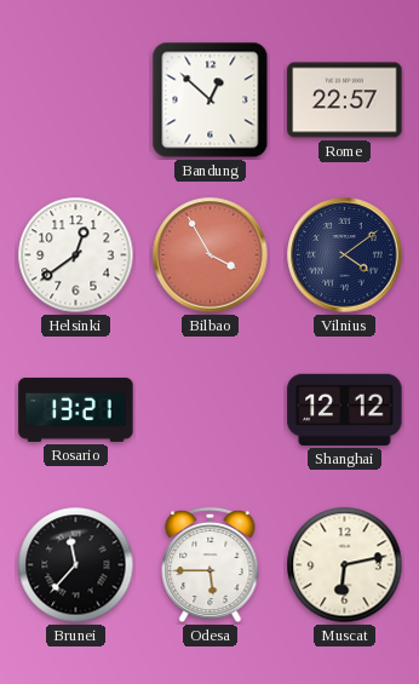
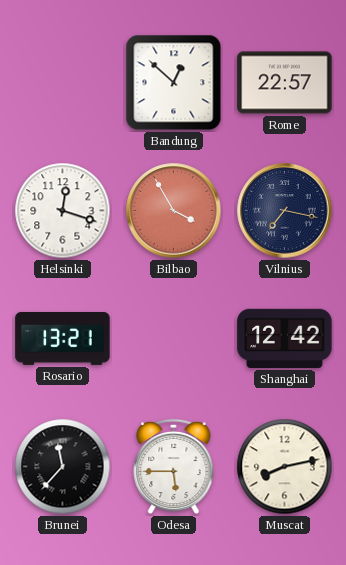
Helsinki: 12:39 -> 12:18
Vilnius: 4:09 -> 7:17
Shanghai: 12:12 -> 12:42
Muscat: 6:13 -> 8:13
